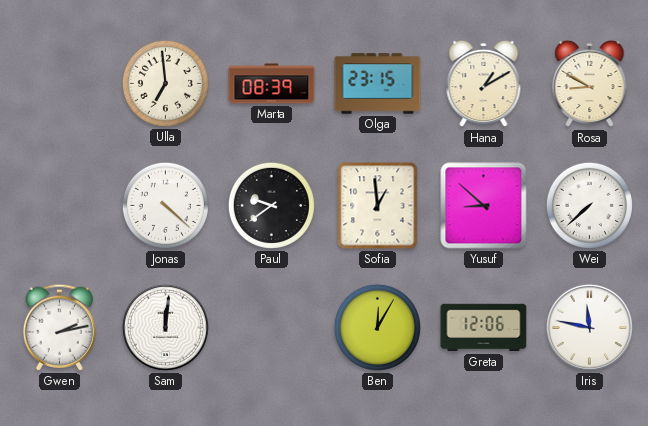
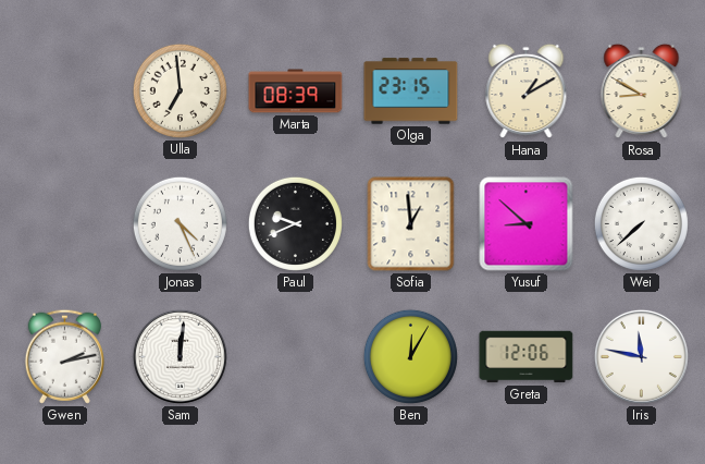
Jonas: 4:22 -> 4:26
Paul: 9:39 -> 9:41
